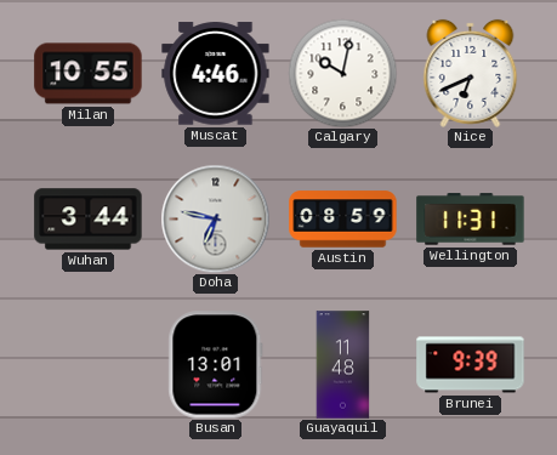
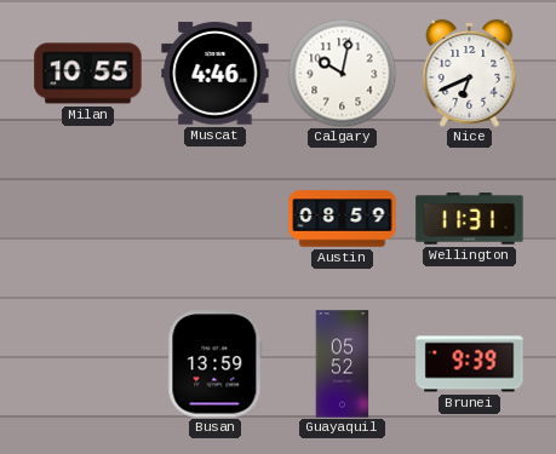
Wuhan: 3:44 -> none
Doha: 6:47 -> none
Busan: 13:01 -> 13:59
Guayaquil: 11:48 -> 05:52
